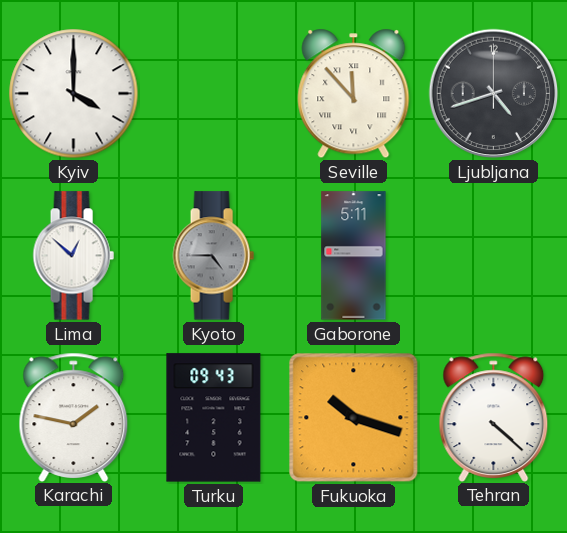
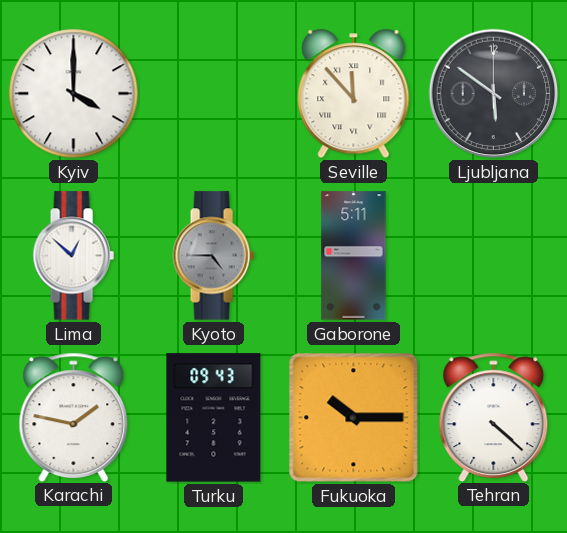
Ljubljana: 4:42 -> 5:51
Fukuoka: 10:18 -> 10:15
